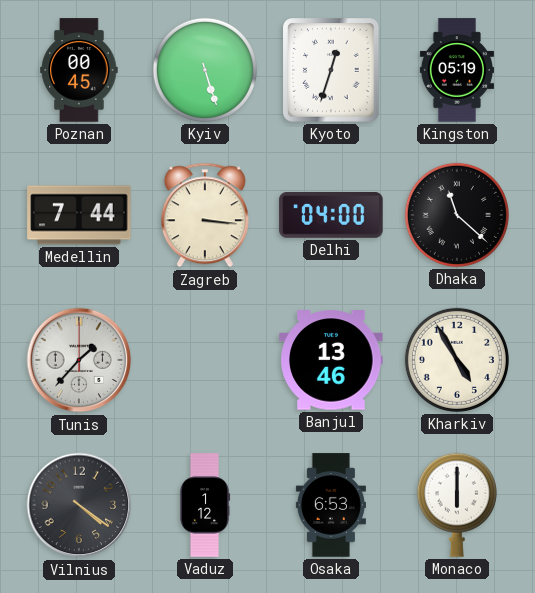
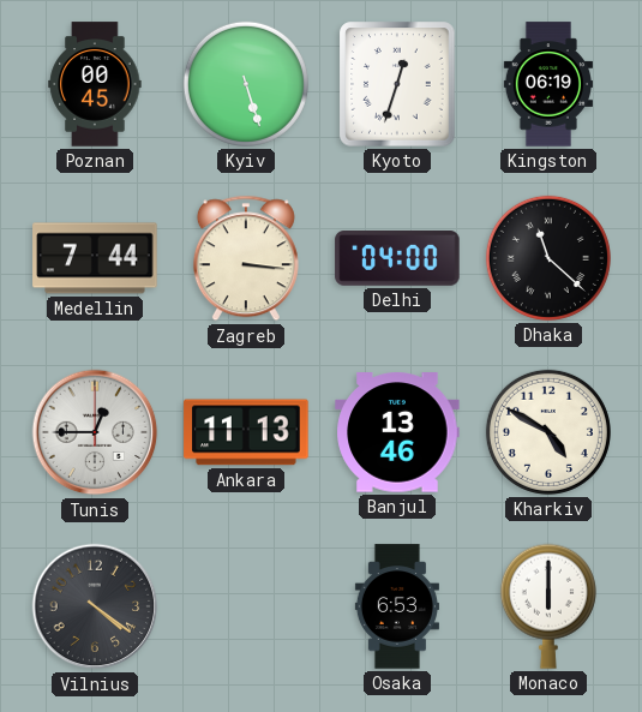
Kingston: 05:19 -> 06:19
Tunis: 1:37 -> 12:45
Ankara: none -> 11:13
Kharkiv: 4:55 -> 4:50
Vaduz: 1:12 -> none
